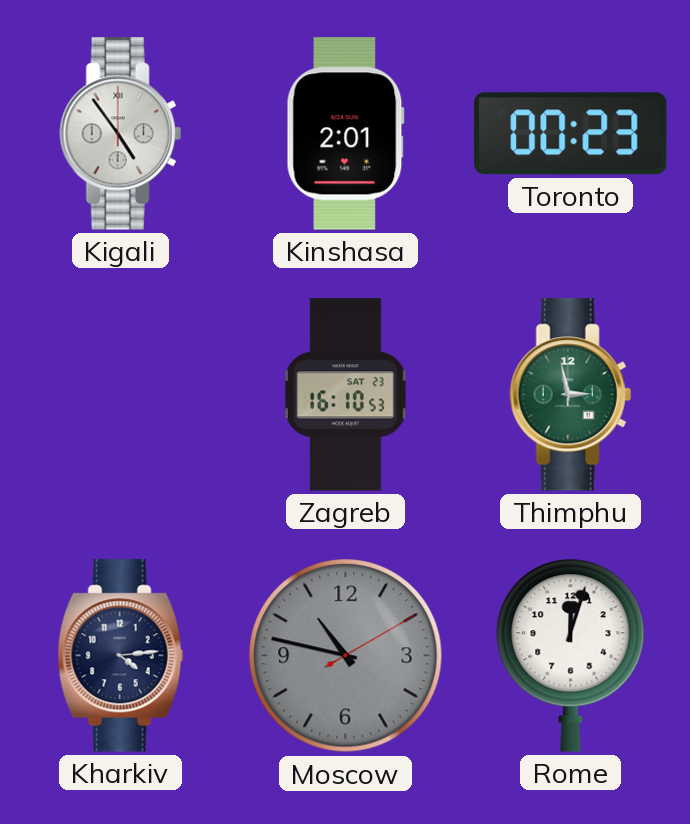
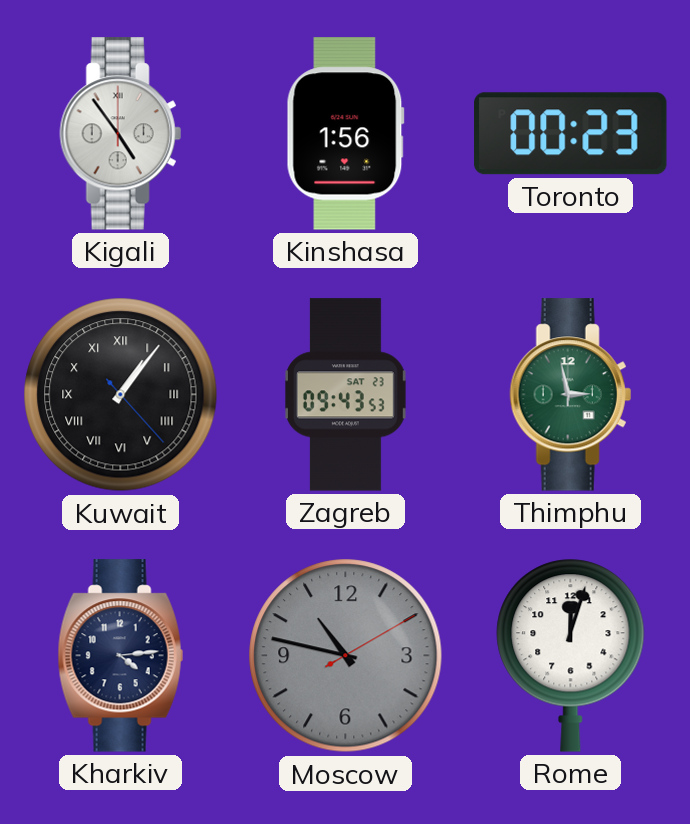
Kinshasa: 2:01 -> 1:56
Kuwait: none -> 1:06
Zagreb: 16:10 -> 09:43
